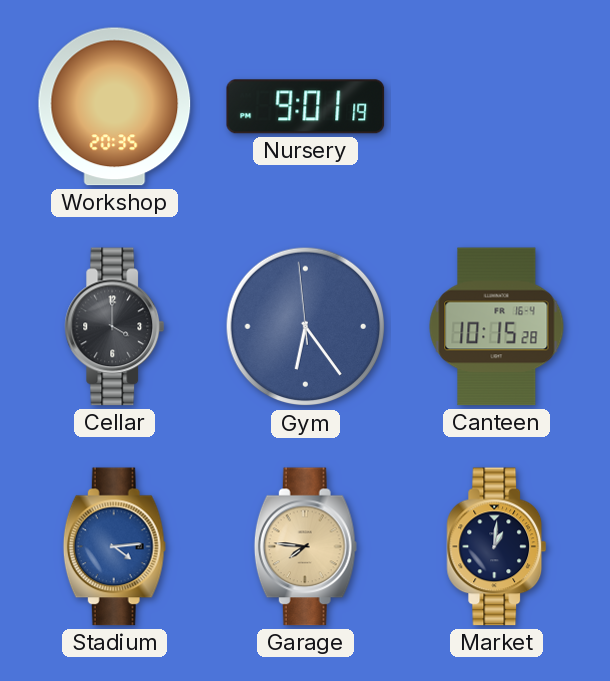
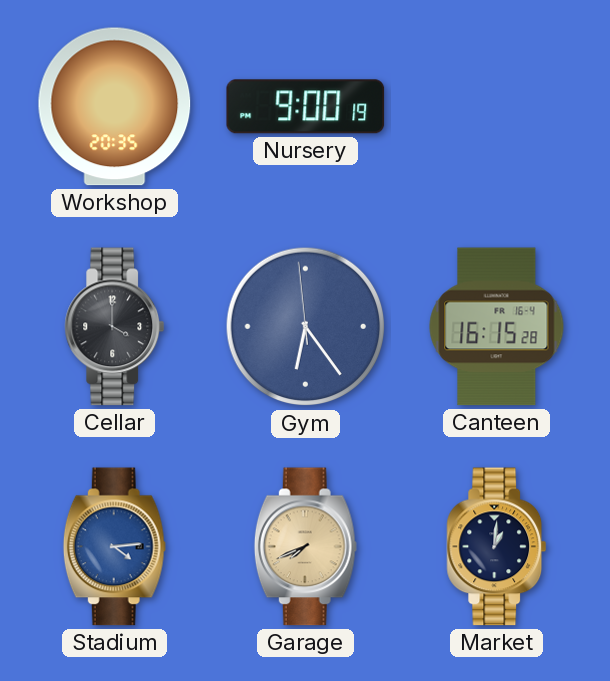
Nursery: 9:01 -> 9:00
Canteen: 10:15 -> 16:15
Garage: 7:46 -> 7:41
